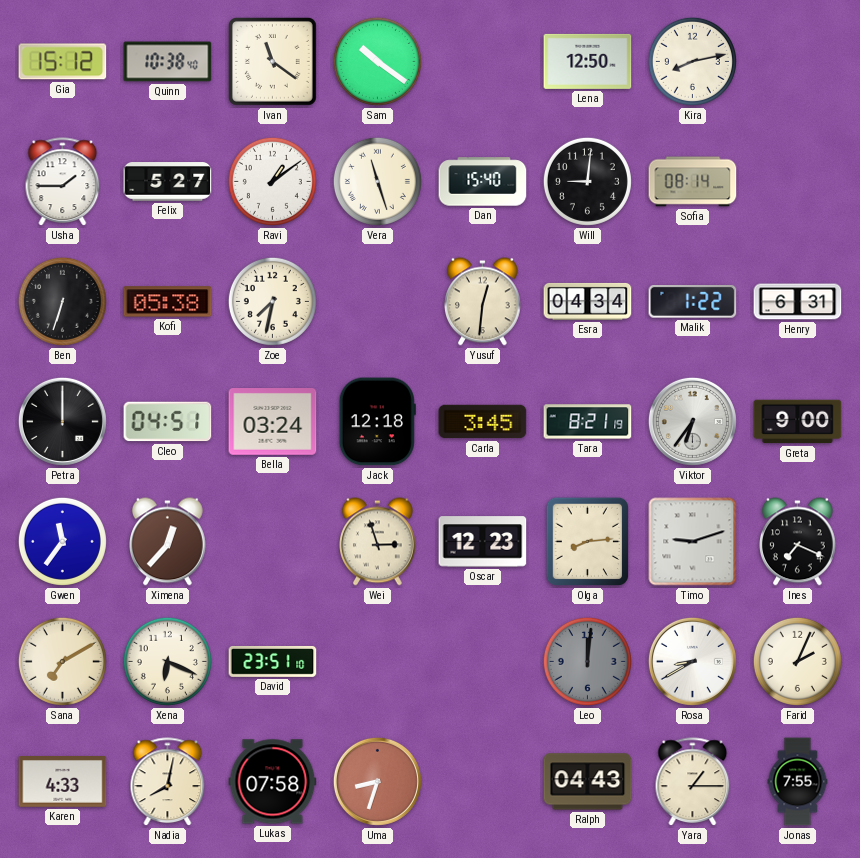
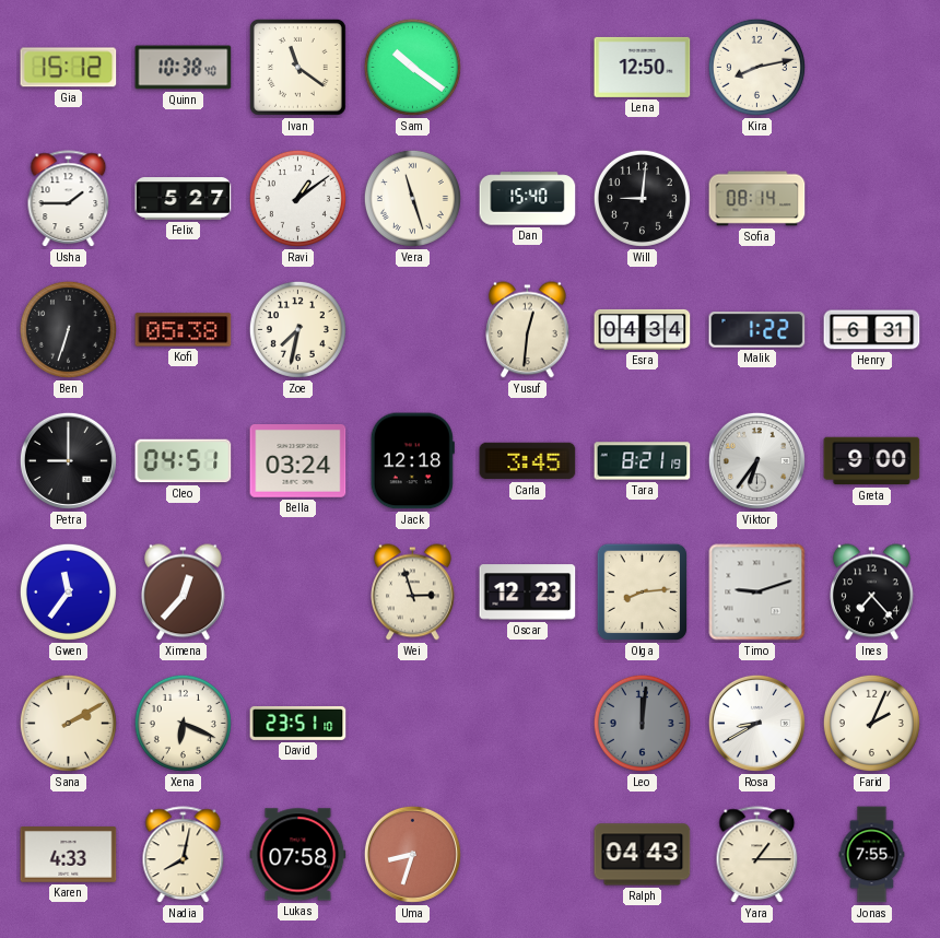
Petra: 12:00 -> 9:00
Ines: 7:19 -> 7:23
Sana: 7:10 -> 2:10
